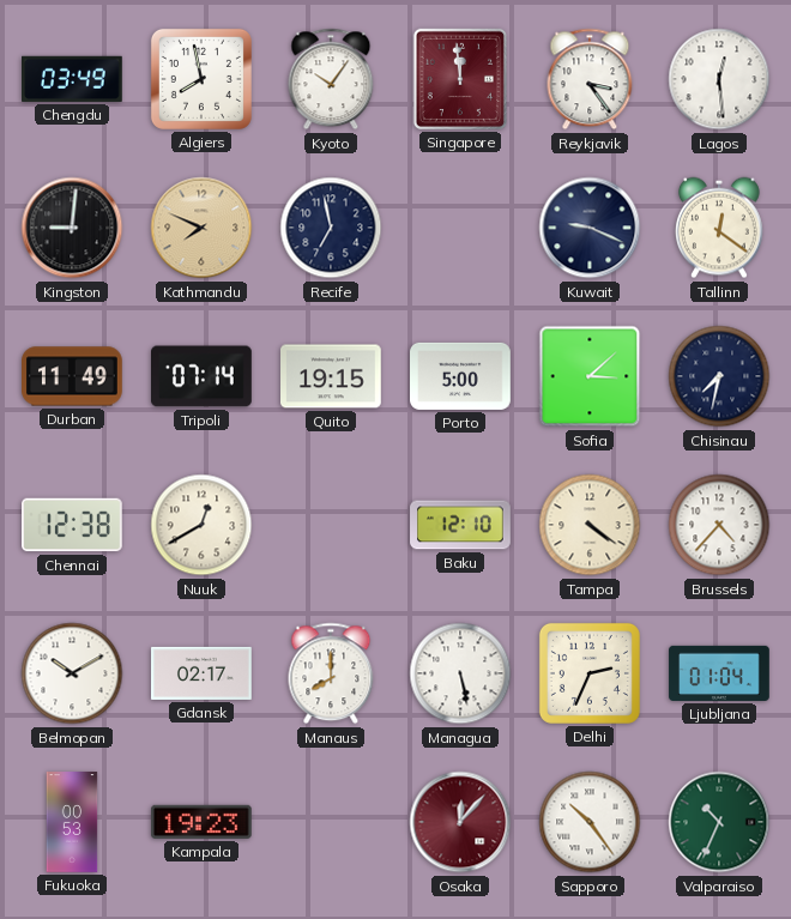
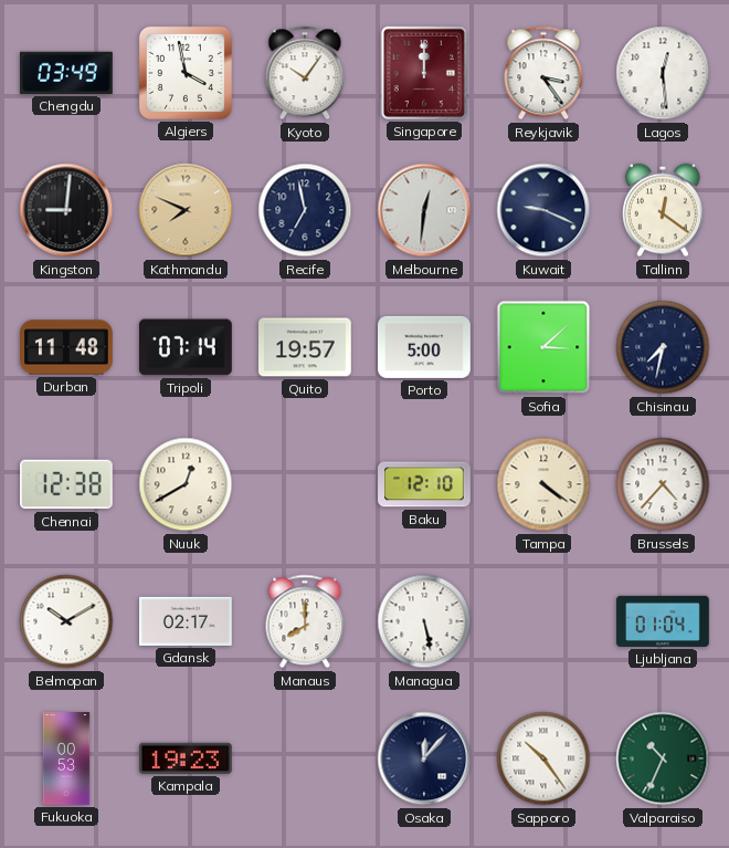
Algiers: 7:58 -> 3:58
Singapore: 11:59 -> 12:00
Melbourne: none -> 12:31
Durban: 11:49 -> 11:48
Quito: 19:15 -> 19:57
Delhi: 2:34 -> none
Osaka dial: burgundy -> navy
